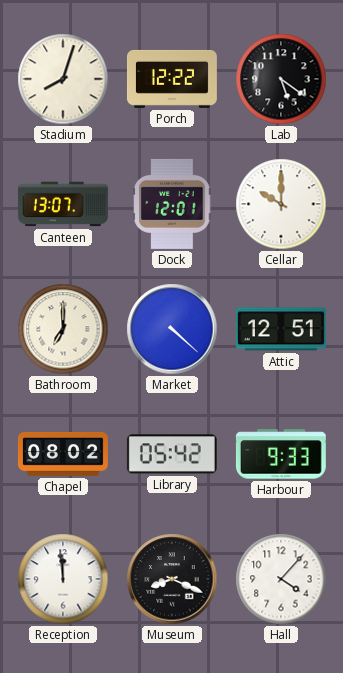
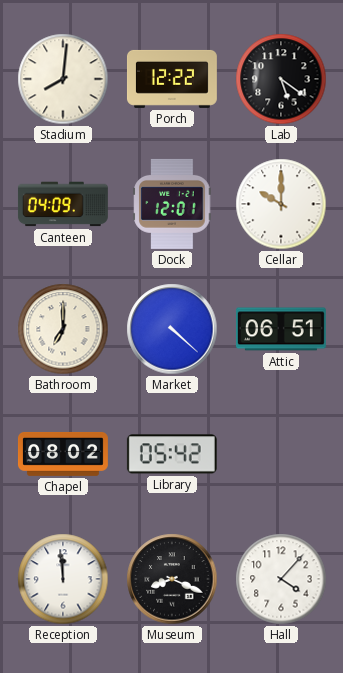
Stadium: 8:03 -> 8:01
Canteen: 13:07 -> 04:09
Attic: 12:51 -> 06:51
Harbour: 9:33 -> none
